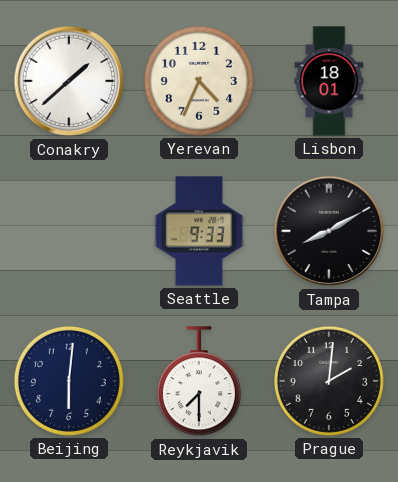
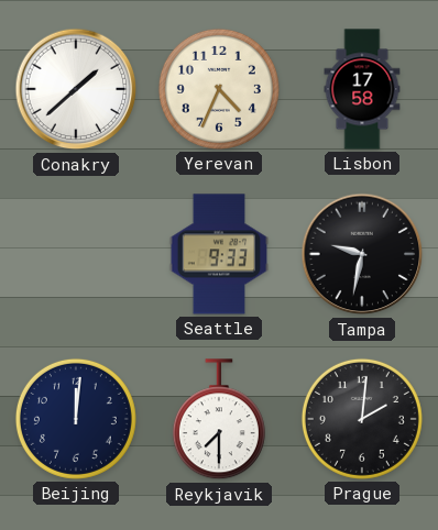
Lisbon: 18:01 -> 17:58
Tampa: 8:10 -> 9:32
Beijing: 6:01 -> 12:01
